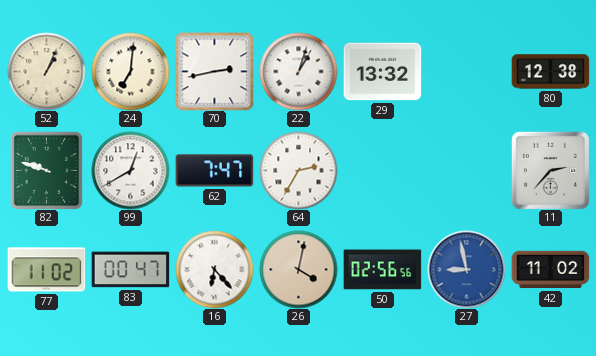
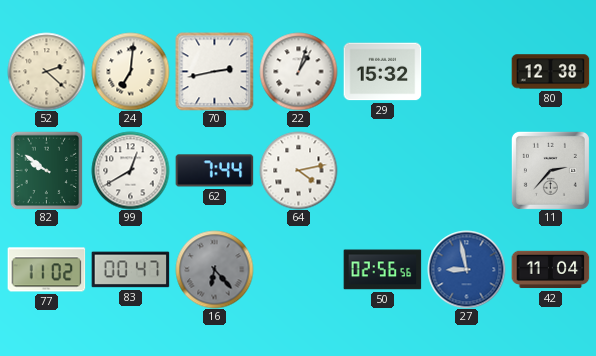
52: 1:04 -> 2:22
29: 13:32 -> 15:32
82: 9:48 -> 9:51
62: 7:47 -> 7:44
64: 2:35 -> 4:13
16 dial: white -> grey
26: 4:02 -> none
42: 11:02 -> 11:04
